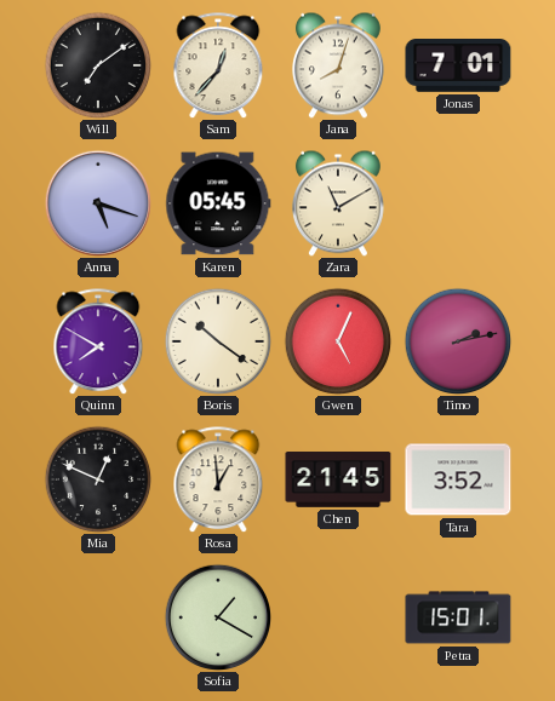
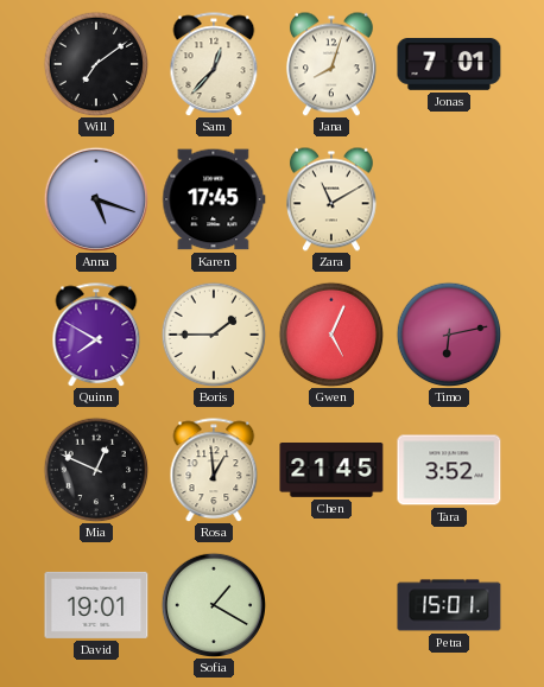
Karen: 05:45 -> 17:45
Boris: 10:21 -> 1:45
Timo: 2:13 -> 6:13
David: none -> 19:01
